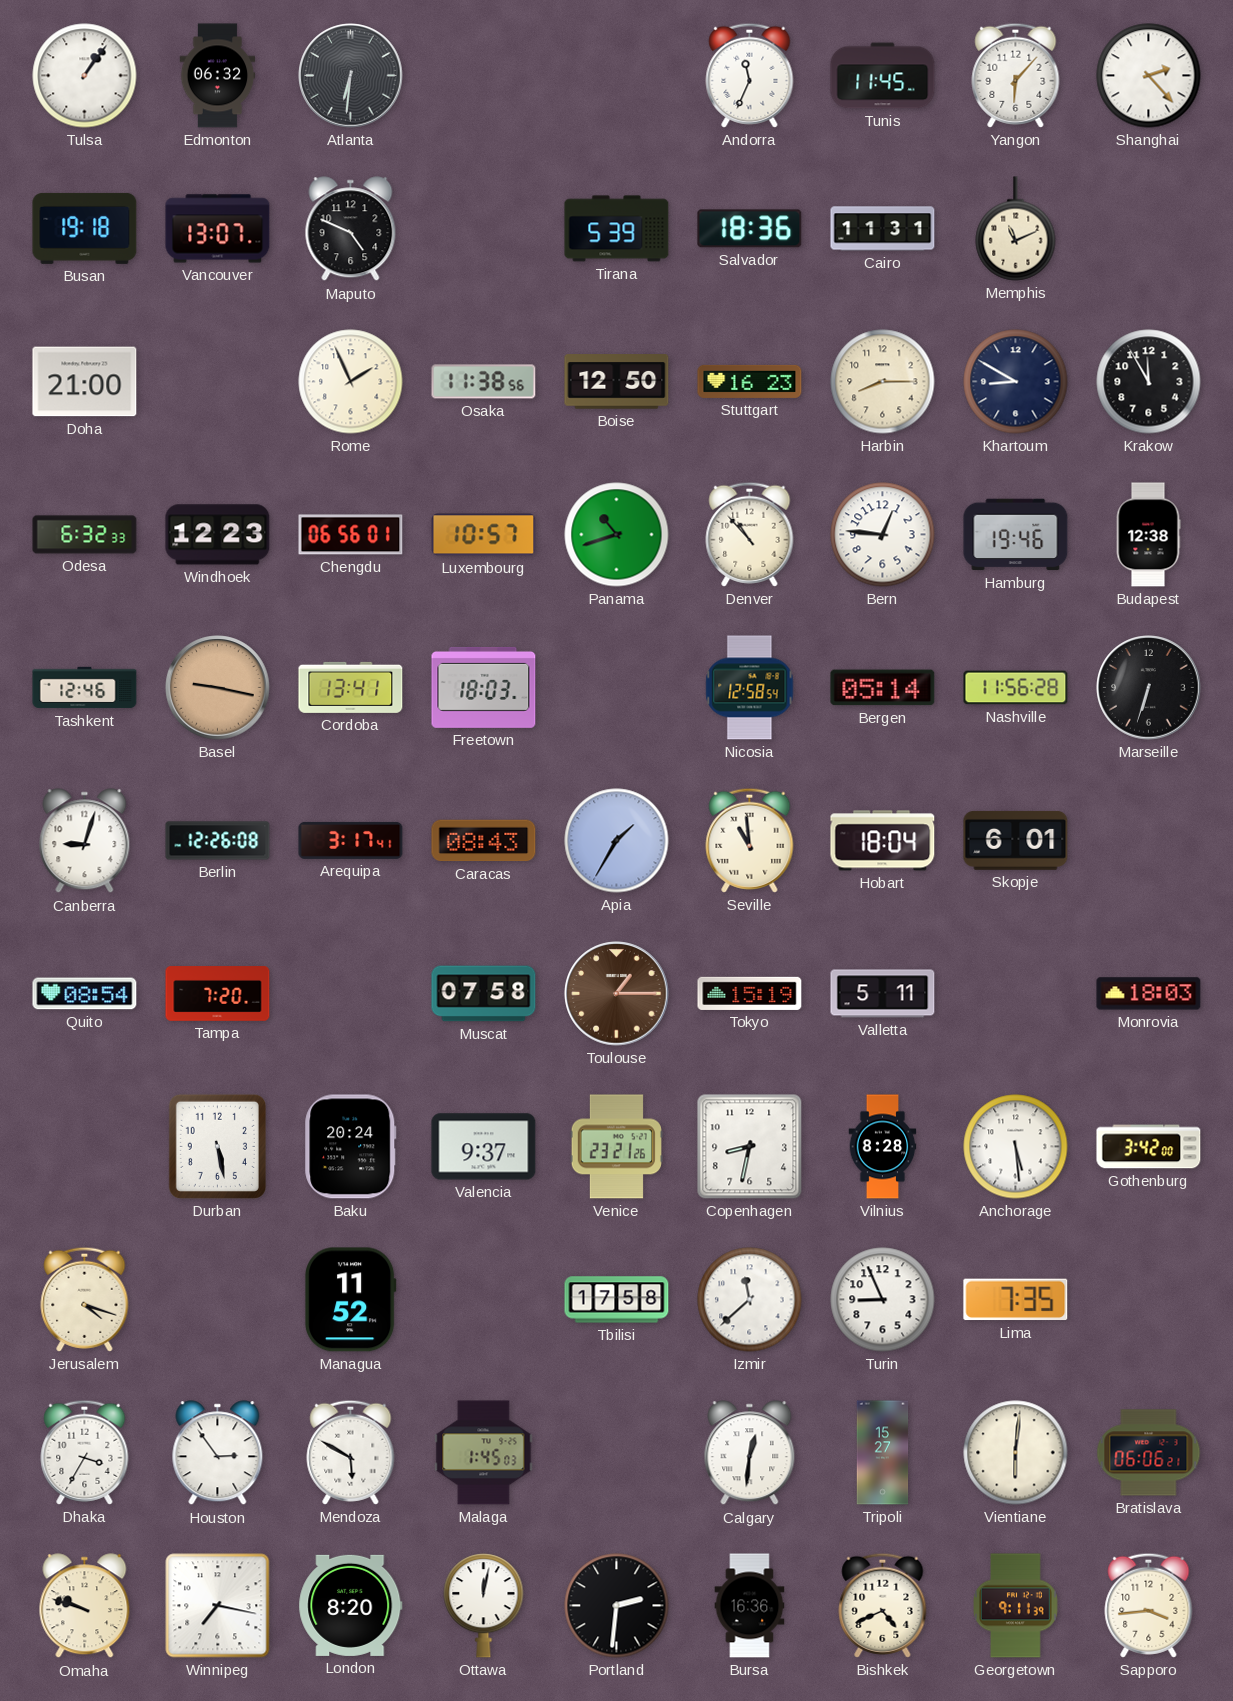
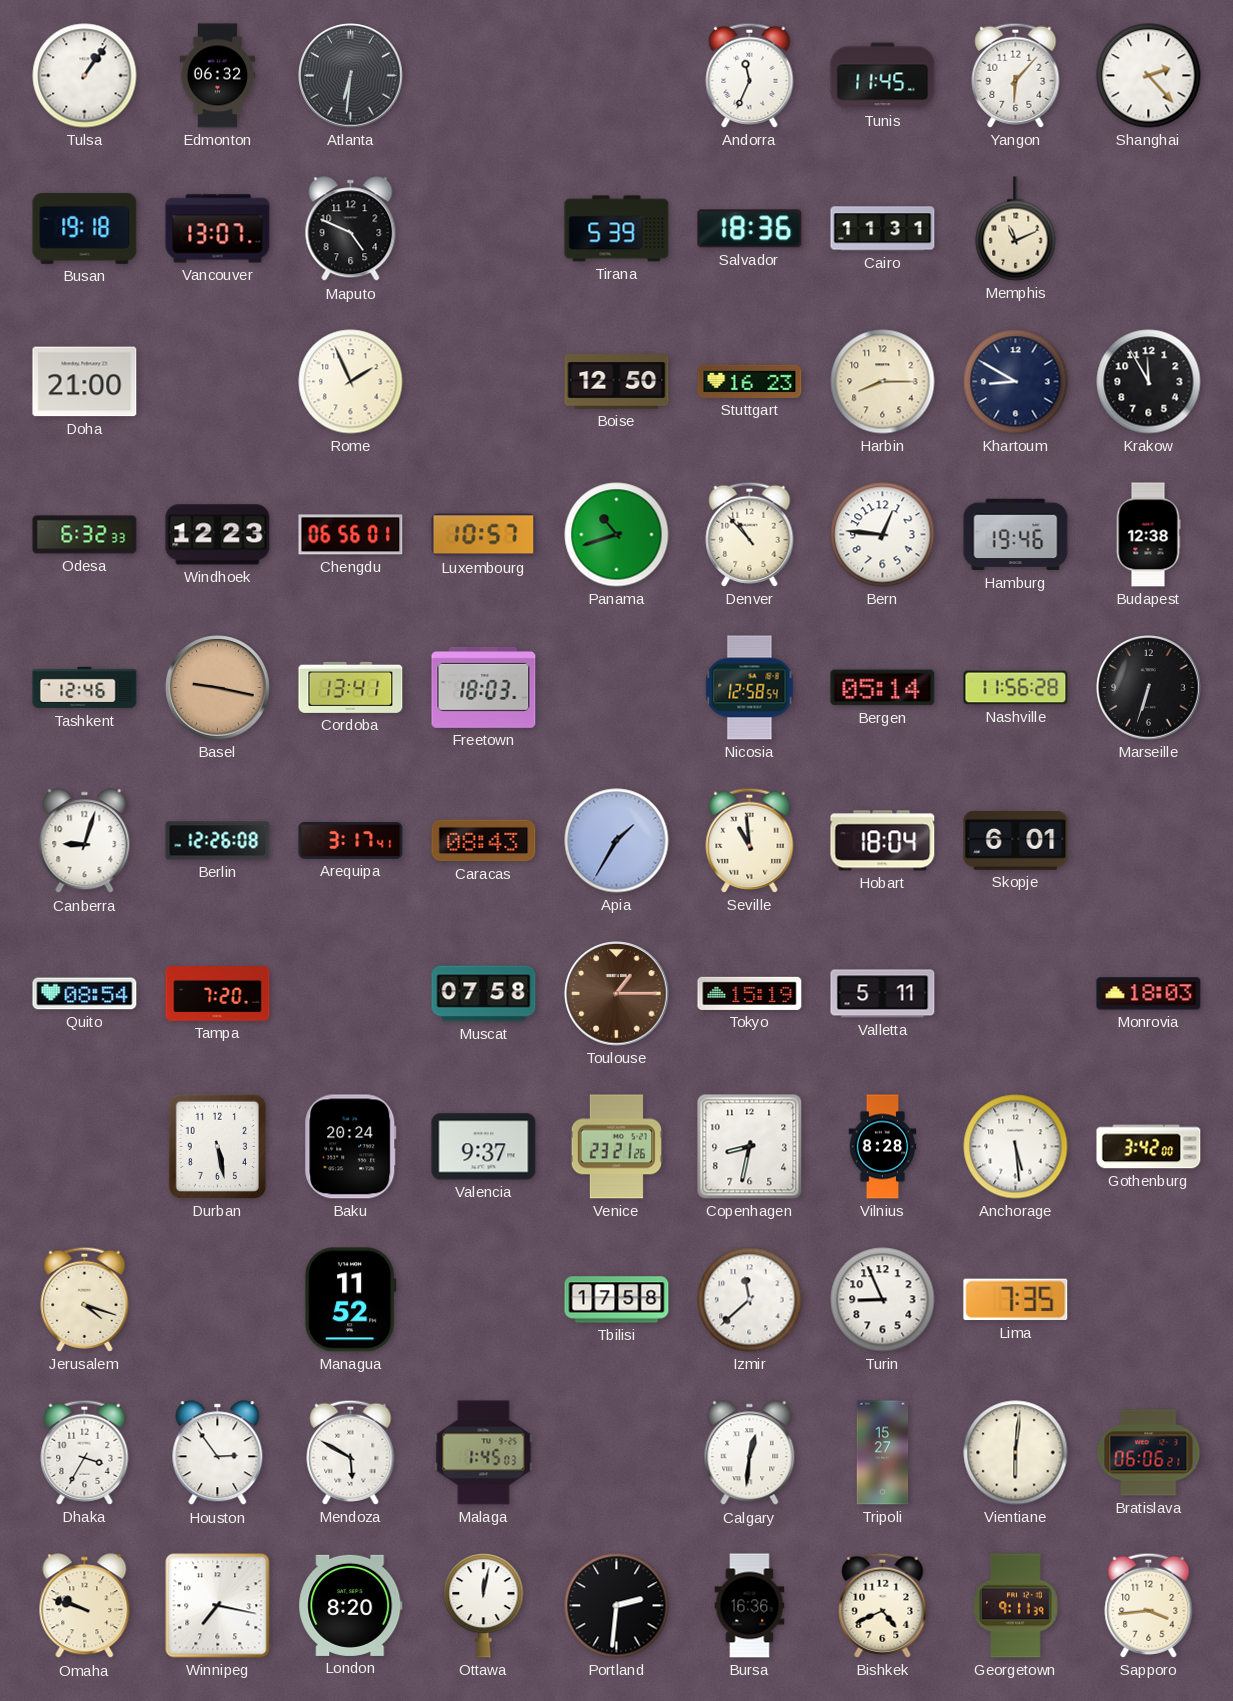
Osaka: 11:38 -> none
